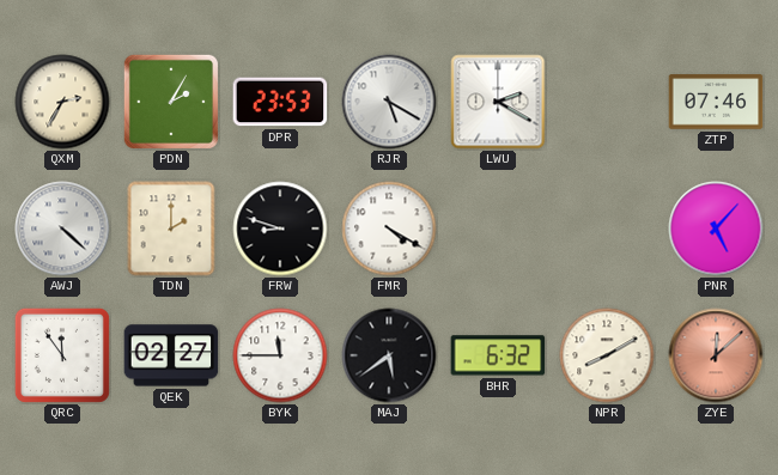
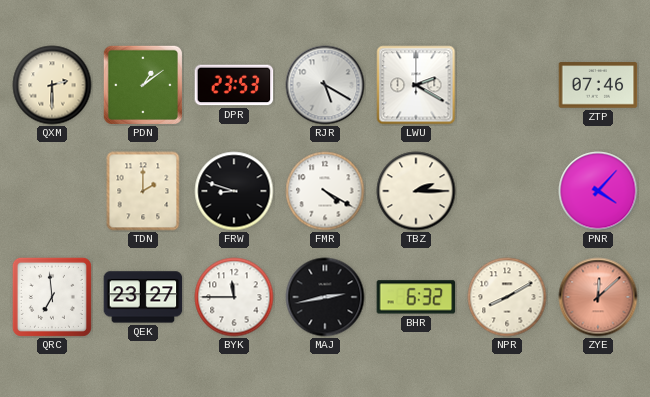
QXM: 2:35 -> 2:30
PDN: 2:05 -> 1:09
AWJ: 4:22 -> none
TBZ: none -> 2:15
PNR: 5:07 -> 4:07
QRC: 11:54 -> 6:59
QEK: 02:27 -> 23:27
MAJ: 5:39 -> 2:43
